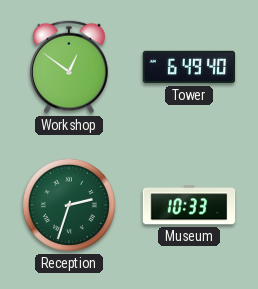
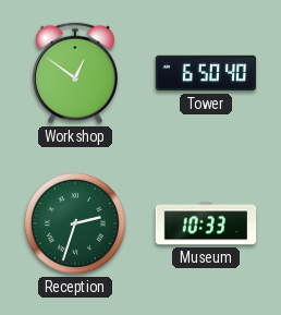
Tower: 6:49 -> 6:50
